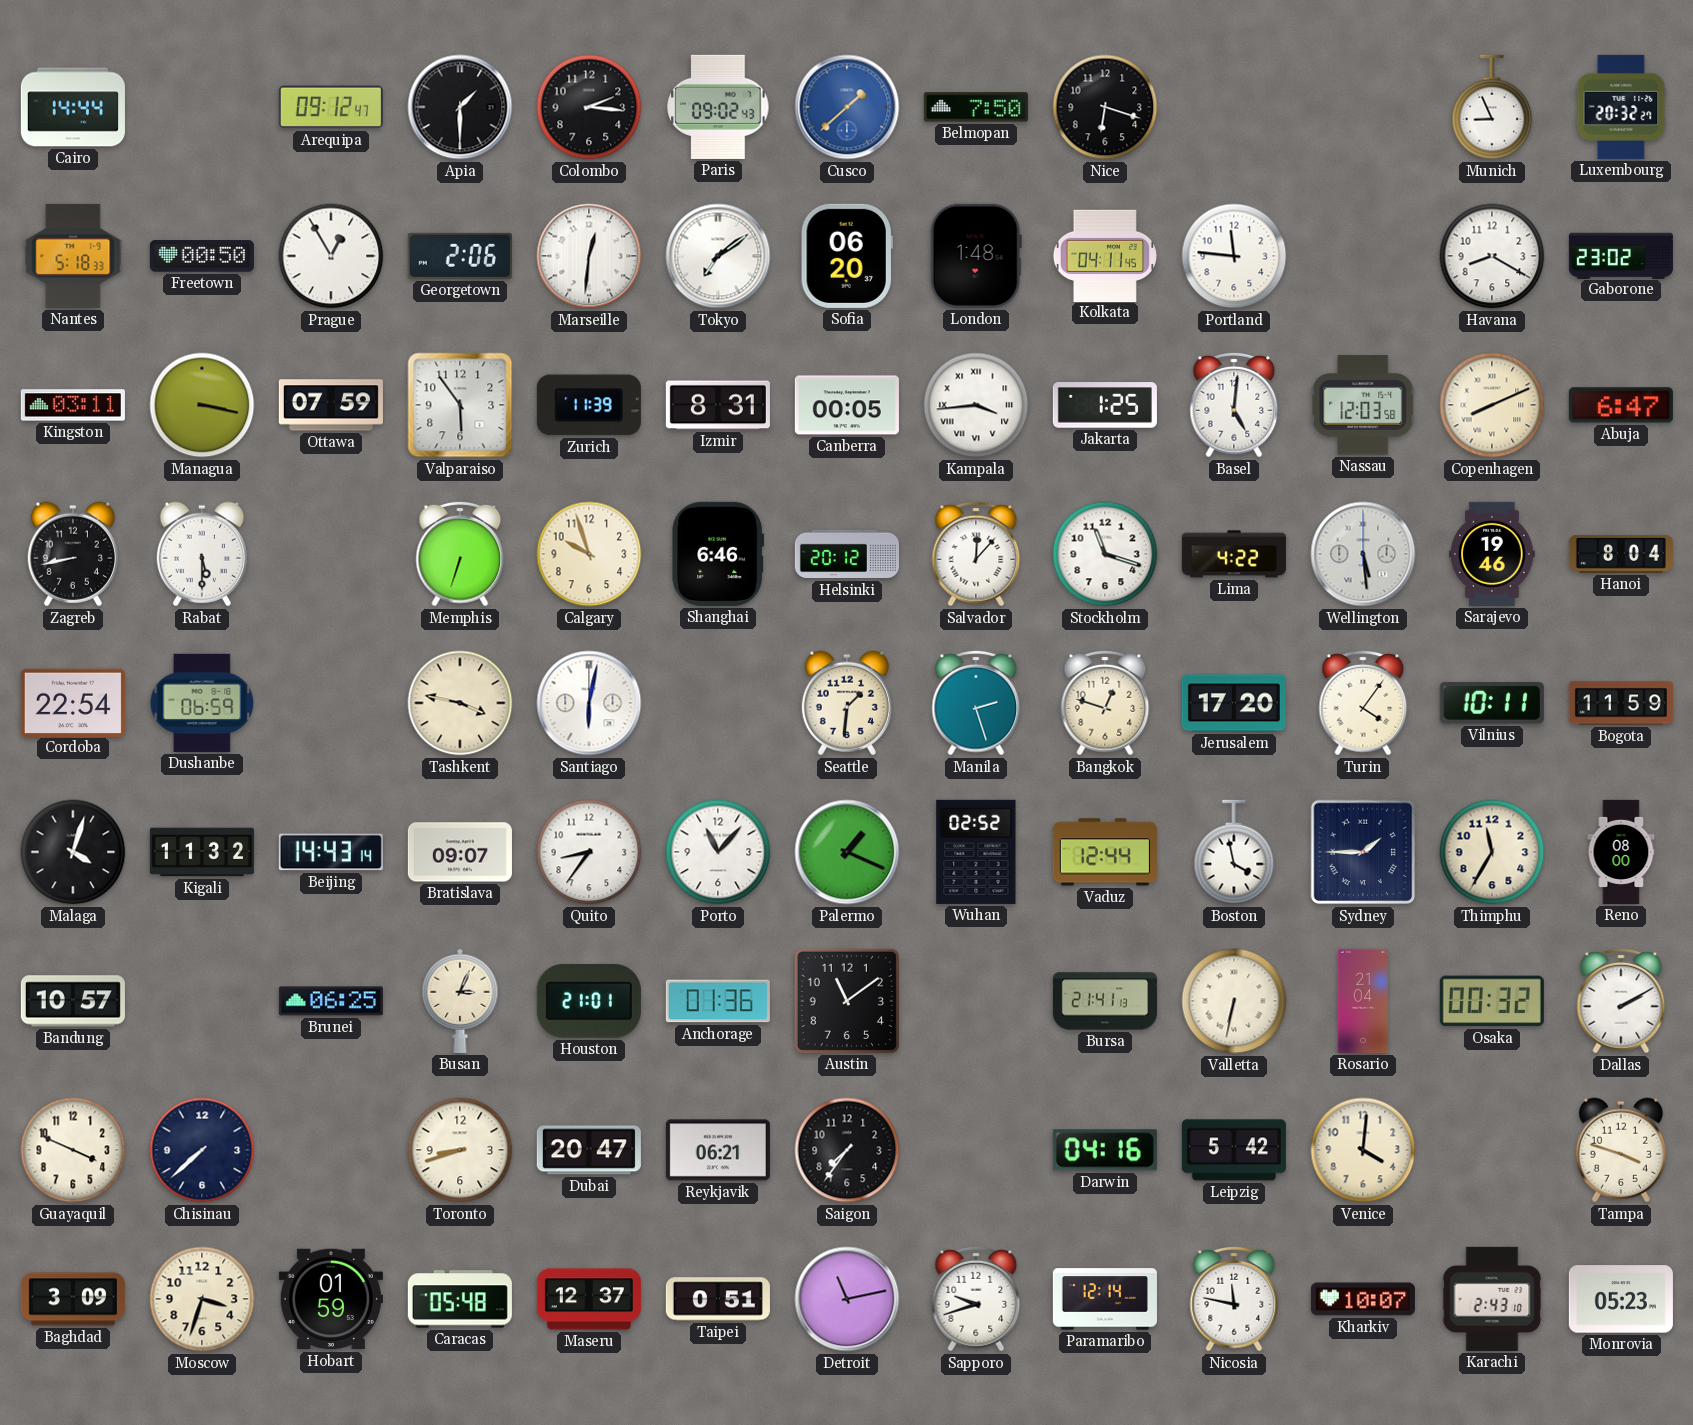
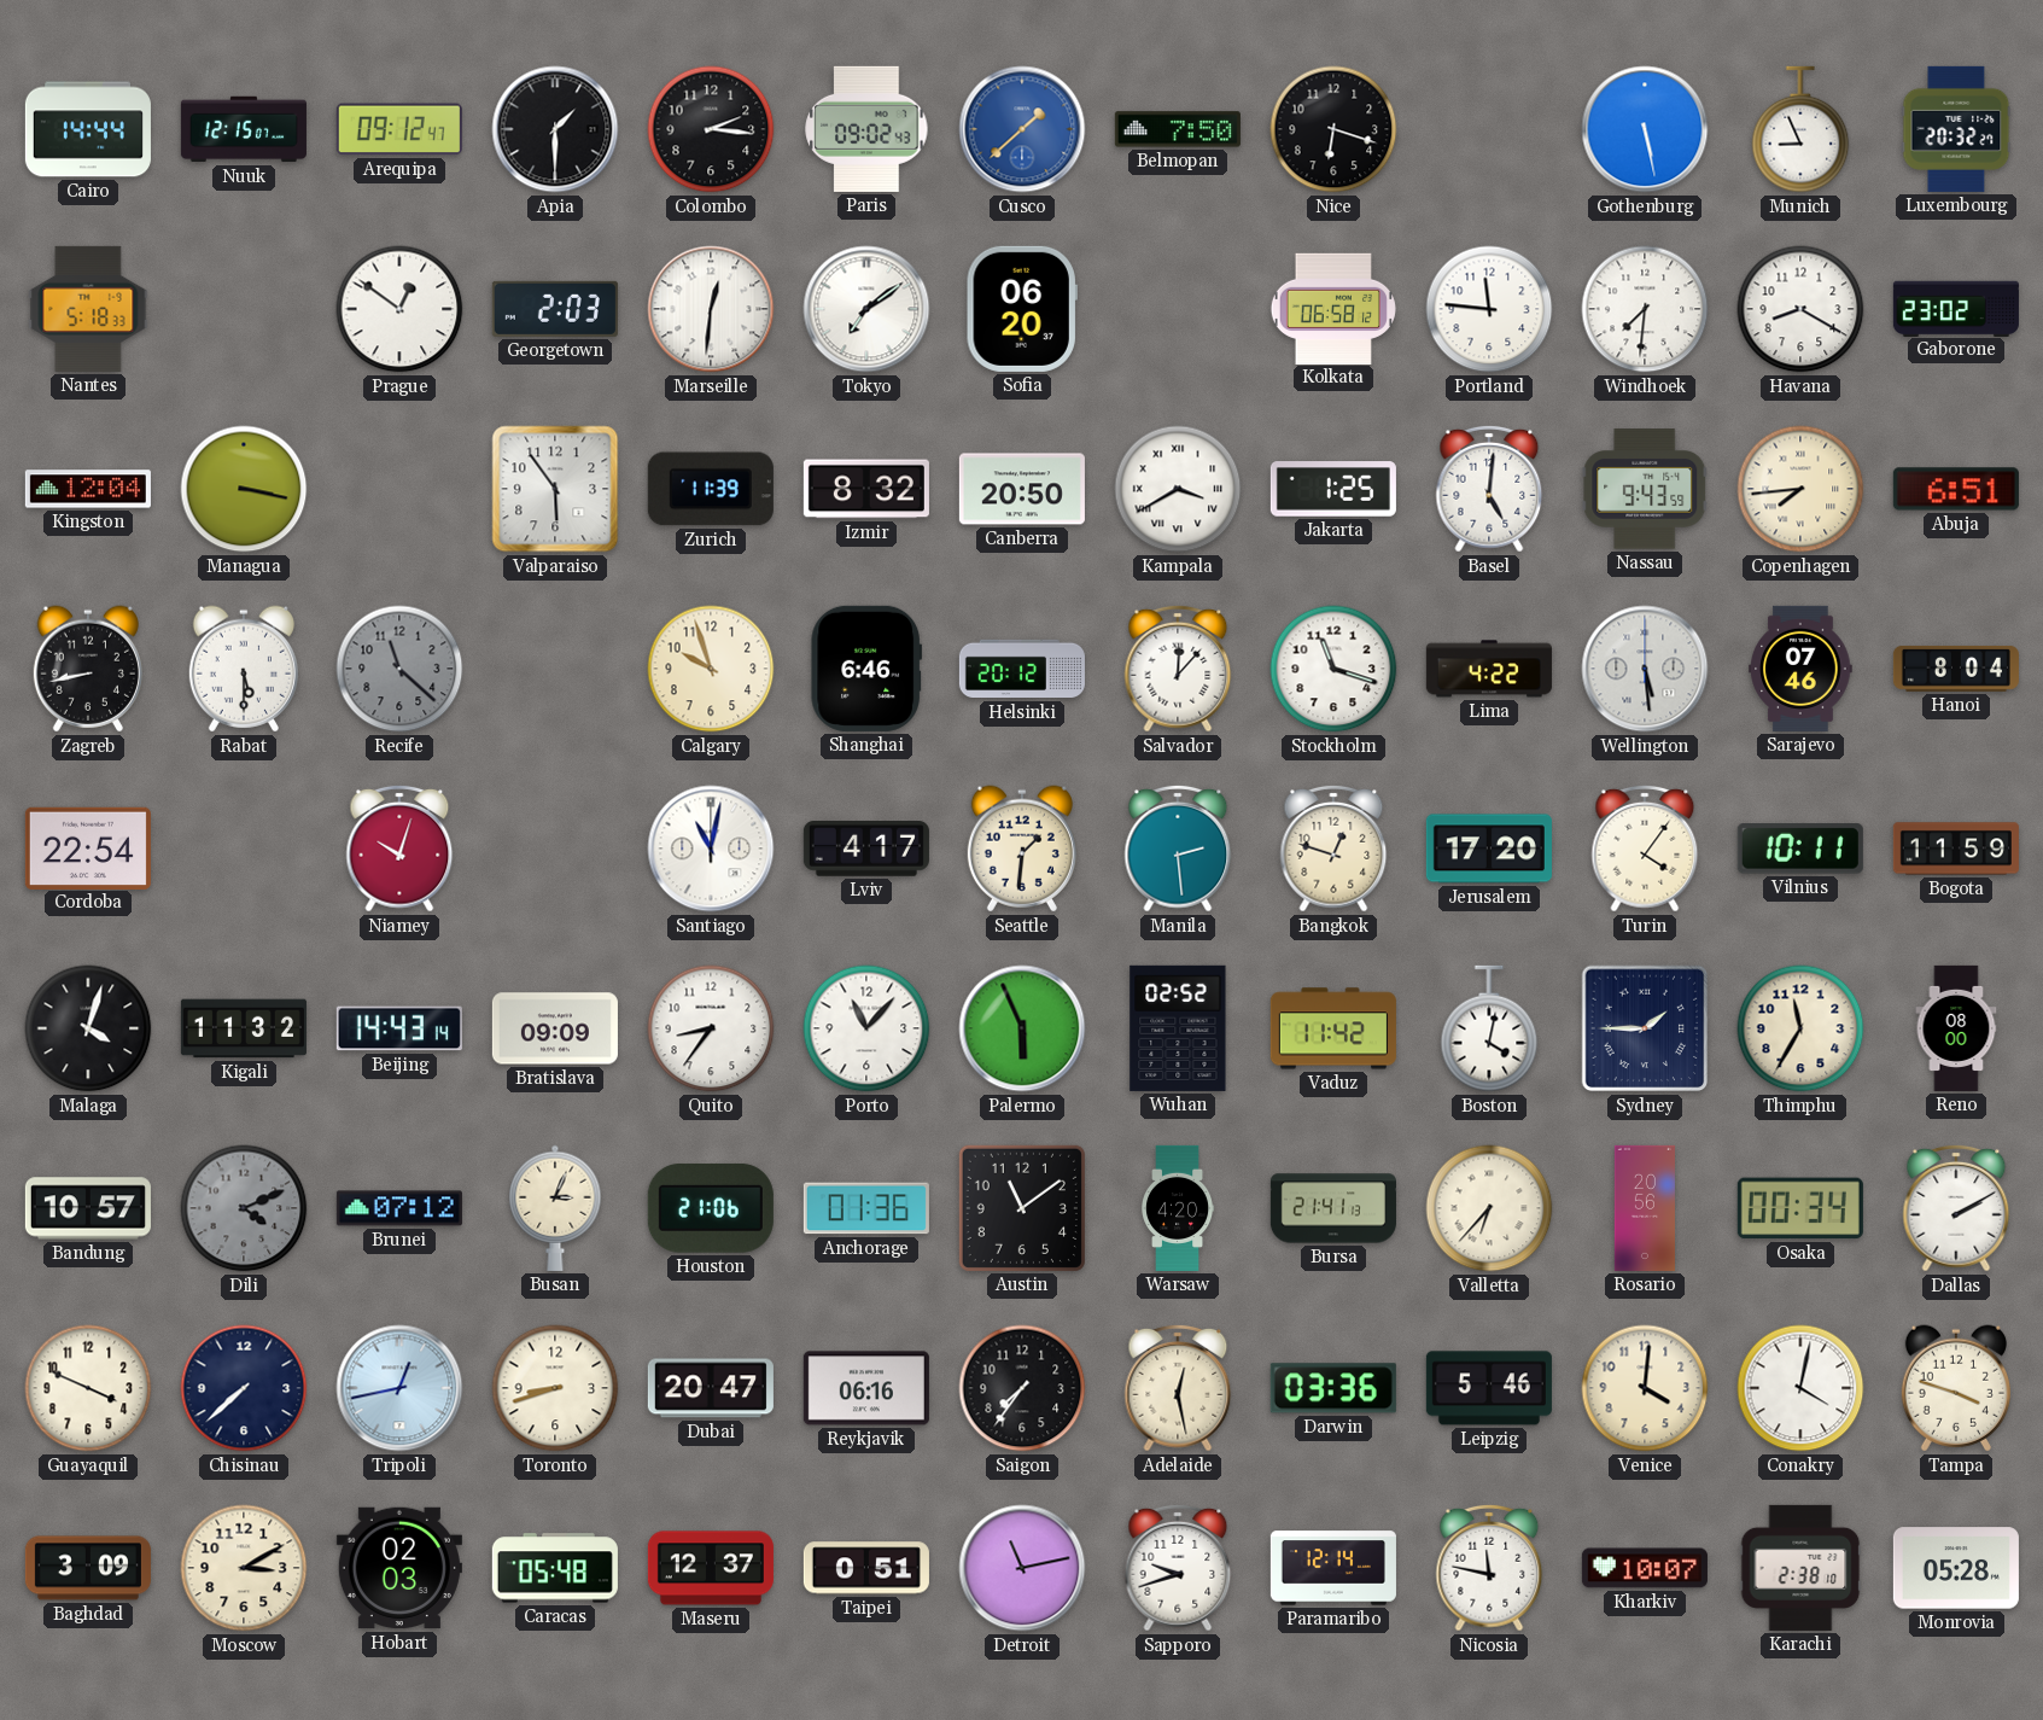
Nuuk: none -> 12:15
Gothenburg: none -> 5:28
Freetown: 00:50 -> none
Prague: 12:55 -> 12:51
Georgetown: 2:06 -> 2:03
London: 1:48 -> none
Kolkata: 04:11 -> 06:58
Windhoek: none -> 7:31
Kingston: 03:11 -> 12:04
Ottawa: 07:59 -> none
Izmir: 8:31 -> 8:32
Canberra: 00:05 -> 20:50
Kampala: 3:44 -> 3:40
Nassau: 12:03 -> 9:43
Copenhagen: 8:11 -> 7:44
Abuja: 6:47 -> 6:51
Recife: none -> 11:22
Memphis: 6:33 -> none
Sarajevo: 19:46 -> 07:46
Dushanbe: 06:59 -> none
Niamey: none -> 10:03
Tashkent: 3:47 -> none
Santiago: 6:02 -> 11:02
Lviv: none -> 4:17
Manila: 2:27 -> 2:29
Bratislava: 09:07 -> 09:09
Palermo: 1:19 -> 5:56
Vaduz: 12:44 -> 11:42
Boston: 3:58 -> 4:02
Dili: none -> 4:11
Brunei: 06:25 -> 07:12
Houston: 21:01 -> 21:06
Warsaw: none -> 4:20
Valletta: 6:32 -> 6:37
Rosario: 21:04 -> 20:56
Osaka: 00:32 -> 00:34
Tripoli: none -> 12:43
Reykjavik: 06:21 -> 06:16
Adelaide: none -> 12:28
Darwin: 04:16 -> 03:36
Leipzig: 5:42 -> 5:46
Conakry: none -> 4:02
Moscow: 3:33 -> 3:10
Hobart: 01:59 -> 02:03
Karachi: 2:43 -> 2:38
Monrovia: 05:23 -> 05:28
